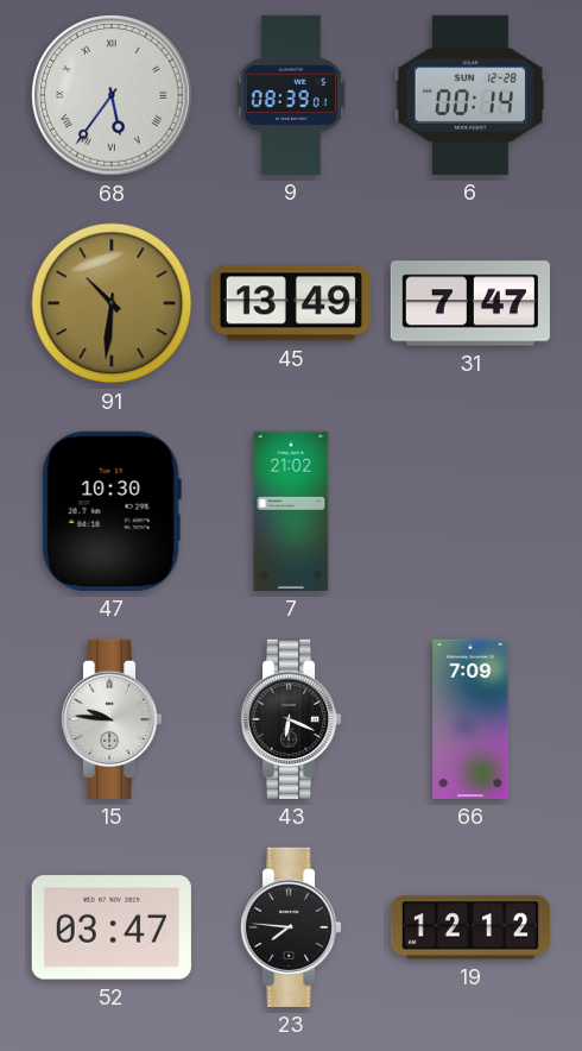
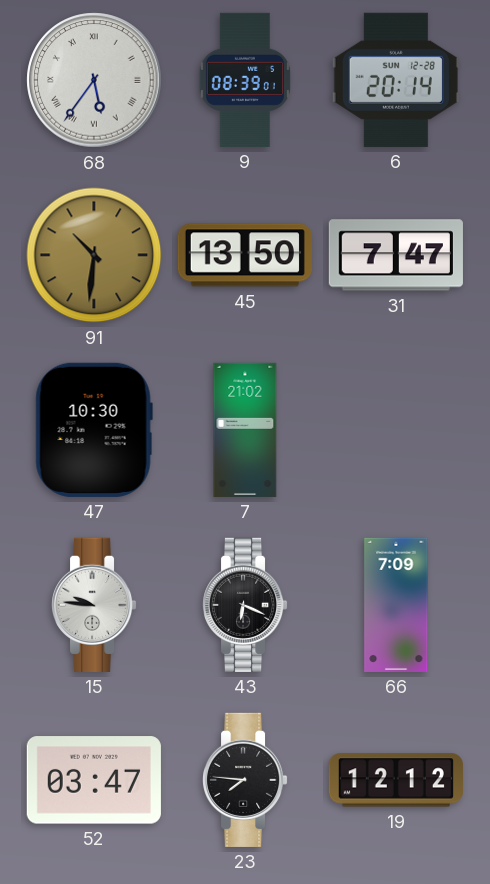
6: 00:14 -> 20:14
45: 13:49 -> 13:50
